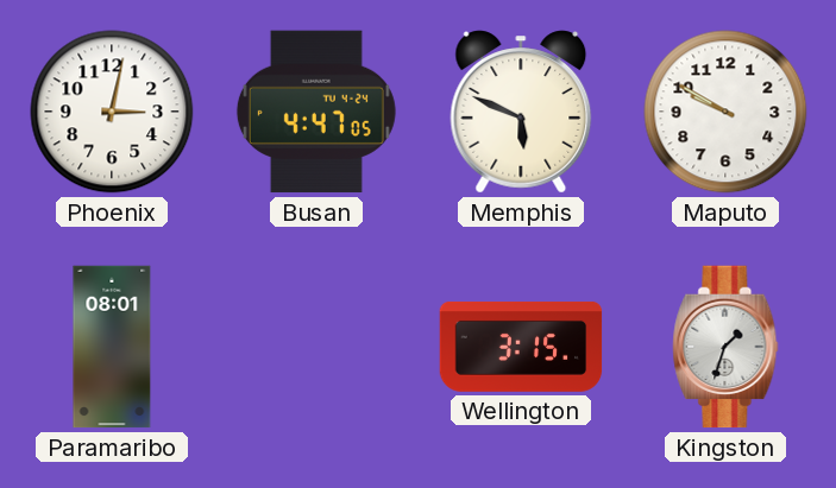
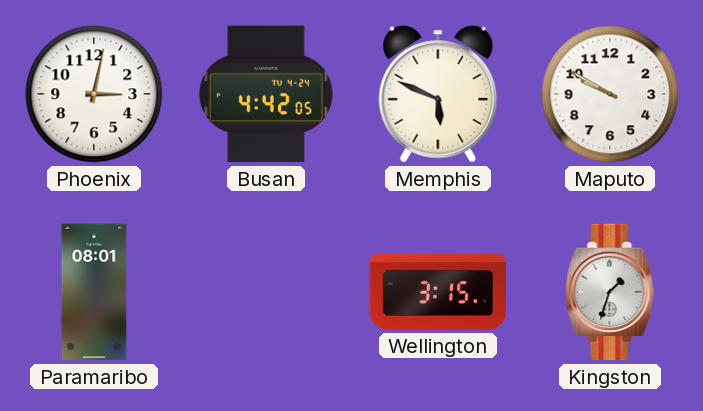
Busan: 4:47 -> 4:42
